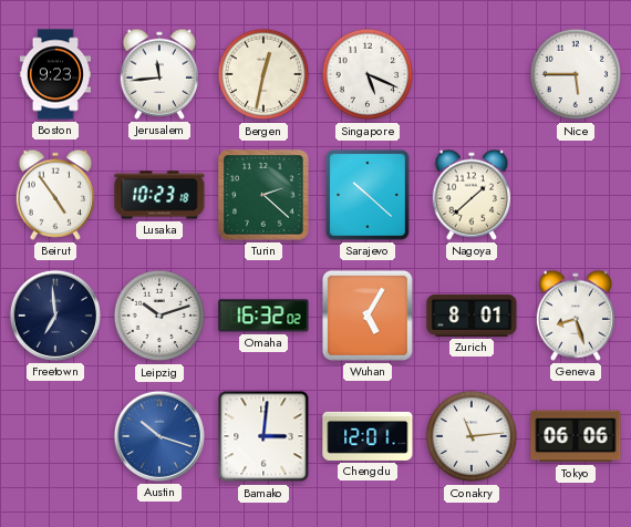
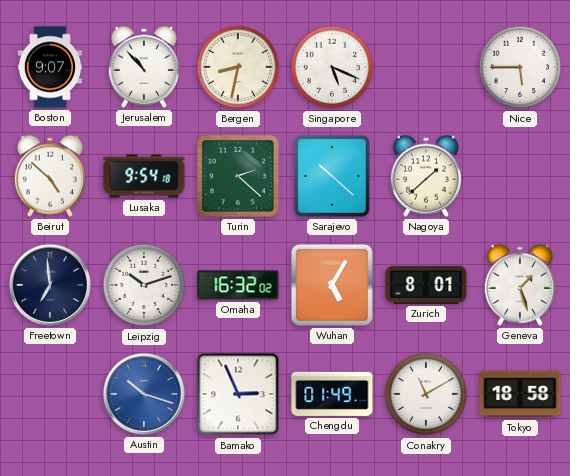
Boston: 9:23 -> 9:07
Jerusalem: 11:44 -> 10:53
Bergen: 12:32 -> 8:32
Beirut: 4:54 -> 4:52
Lusaka: 10:23 -> 9:54
Geneva: 8:27 -> 1:27
Bamako: 3:01 -> 2:56
Chengdu: 12:01 -> 01:49
Conakry: 11:14 -> 11:10
Tokyo: 06:06 -> 18:58
